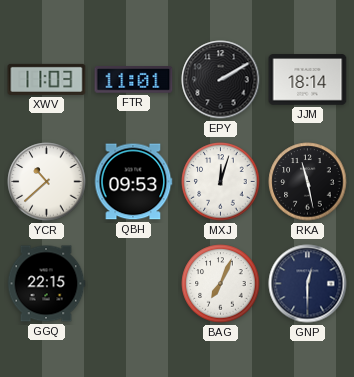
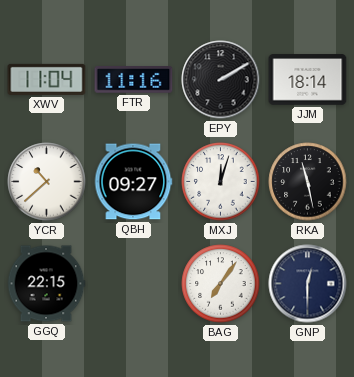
XWV: 11:03 -> 11:04
FTR: 11:01 -> 11:16
QBH: 09:53 -> 09:27
BAG: 7:04 -> 7:06
